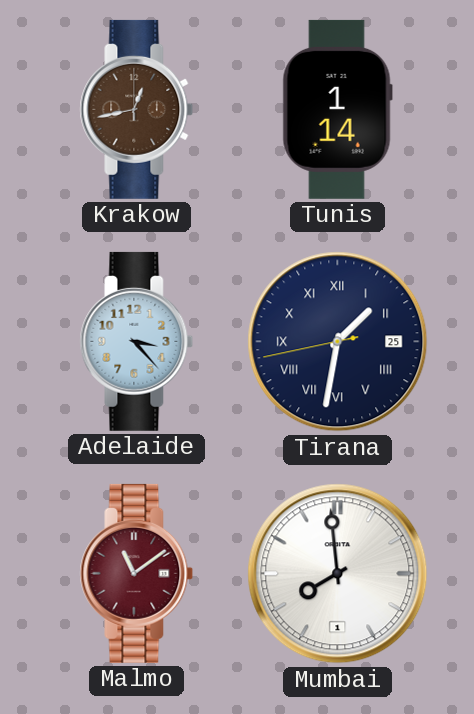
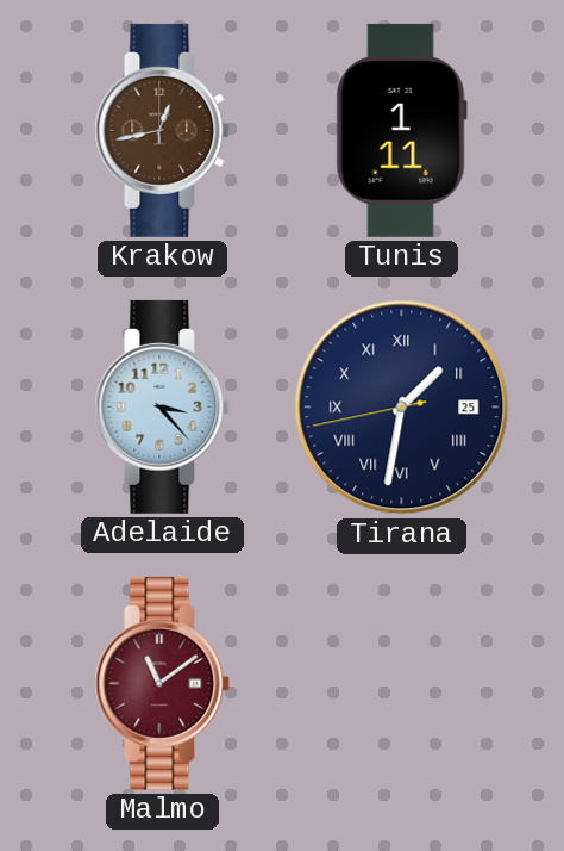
Tunis: 1:14 -> 1:11
Mumbai: 7:59 -> none
